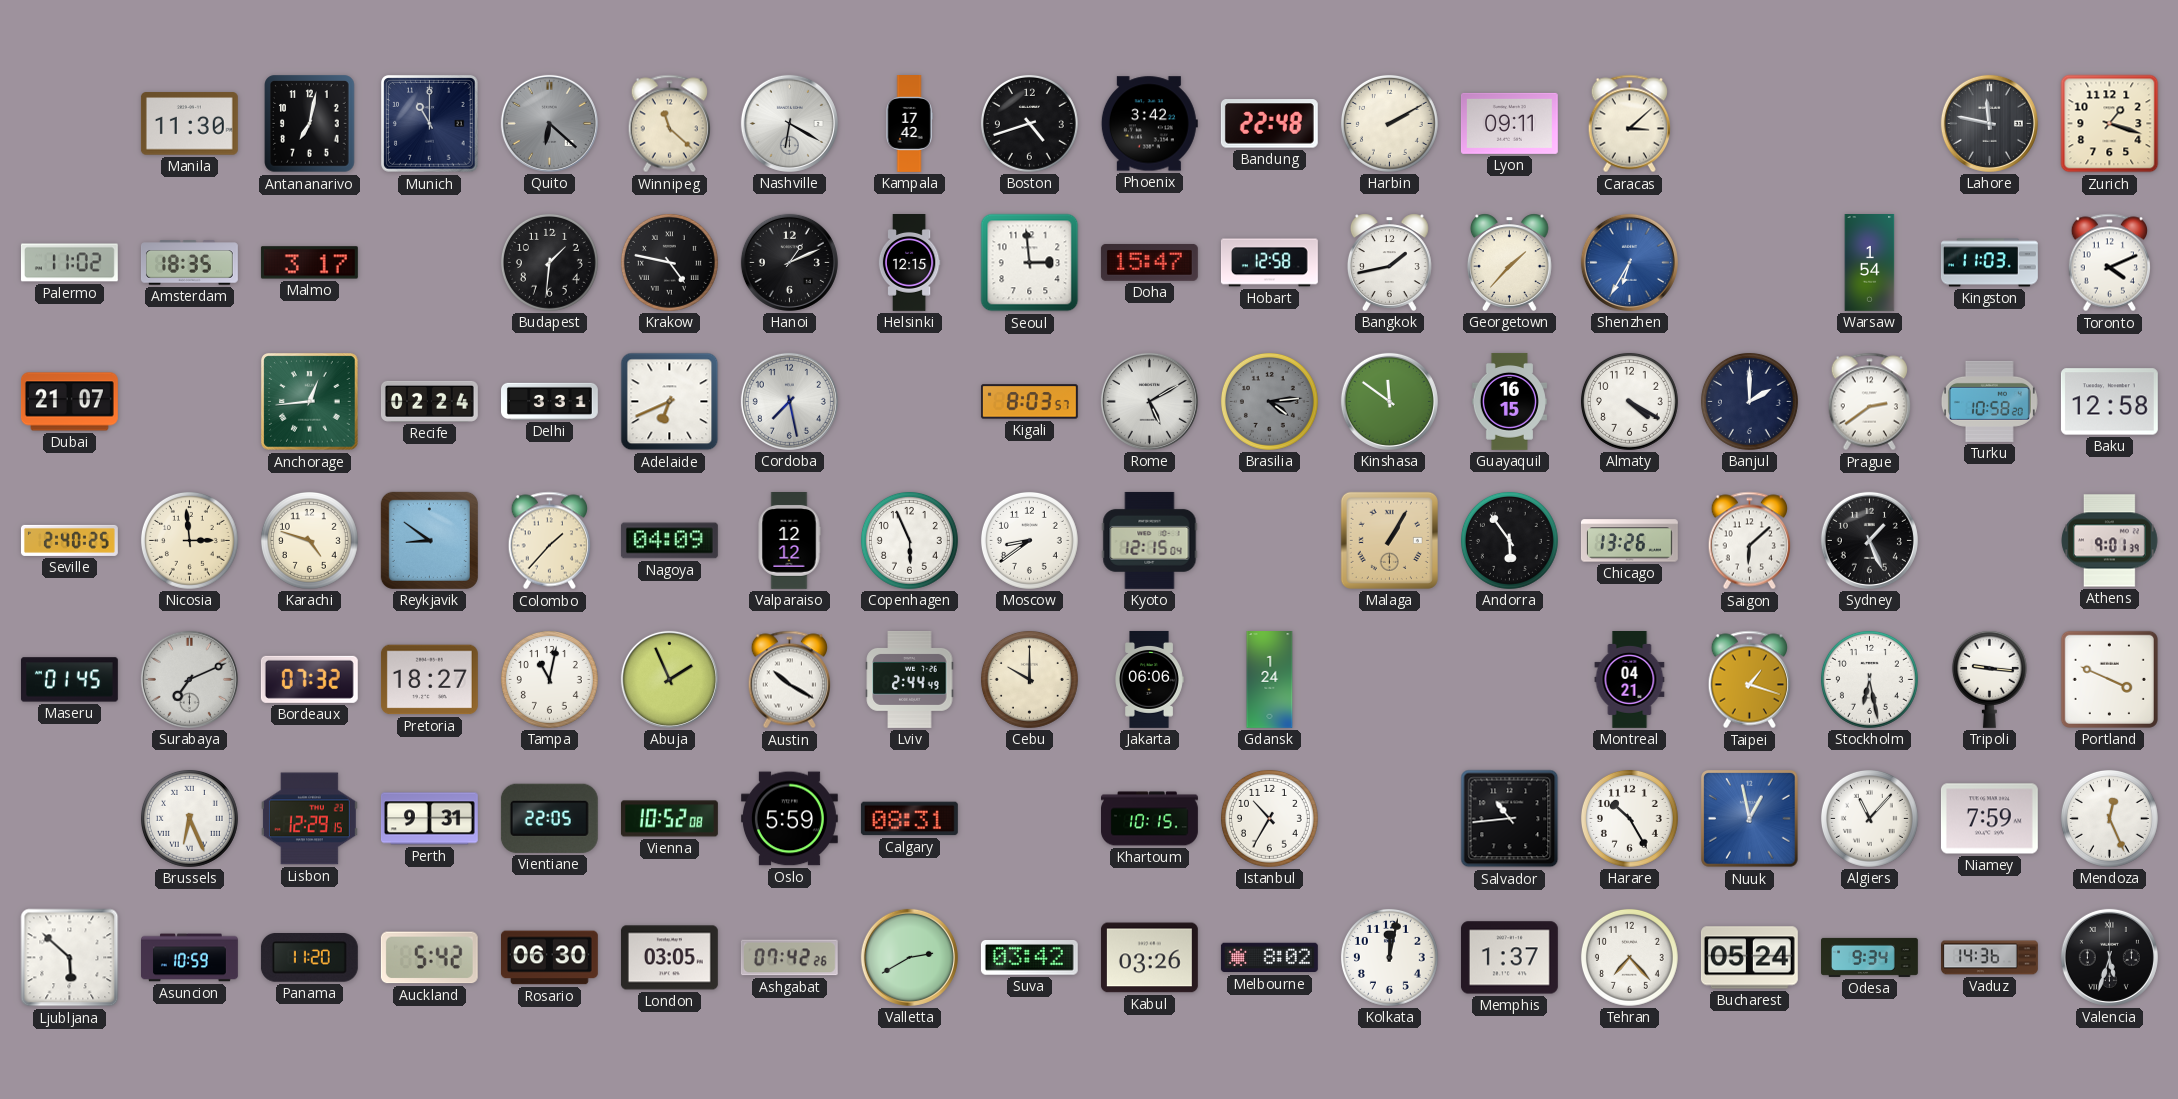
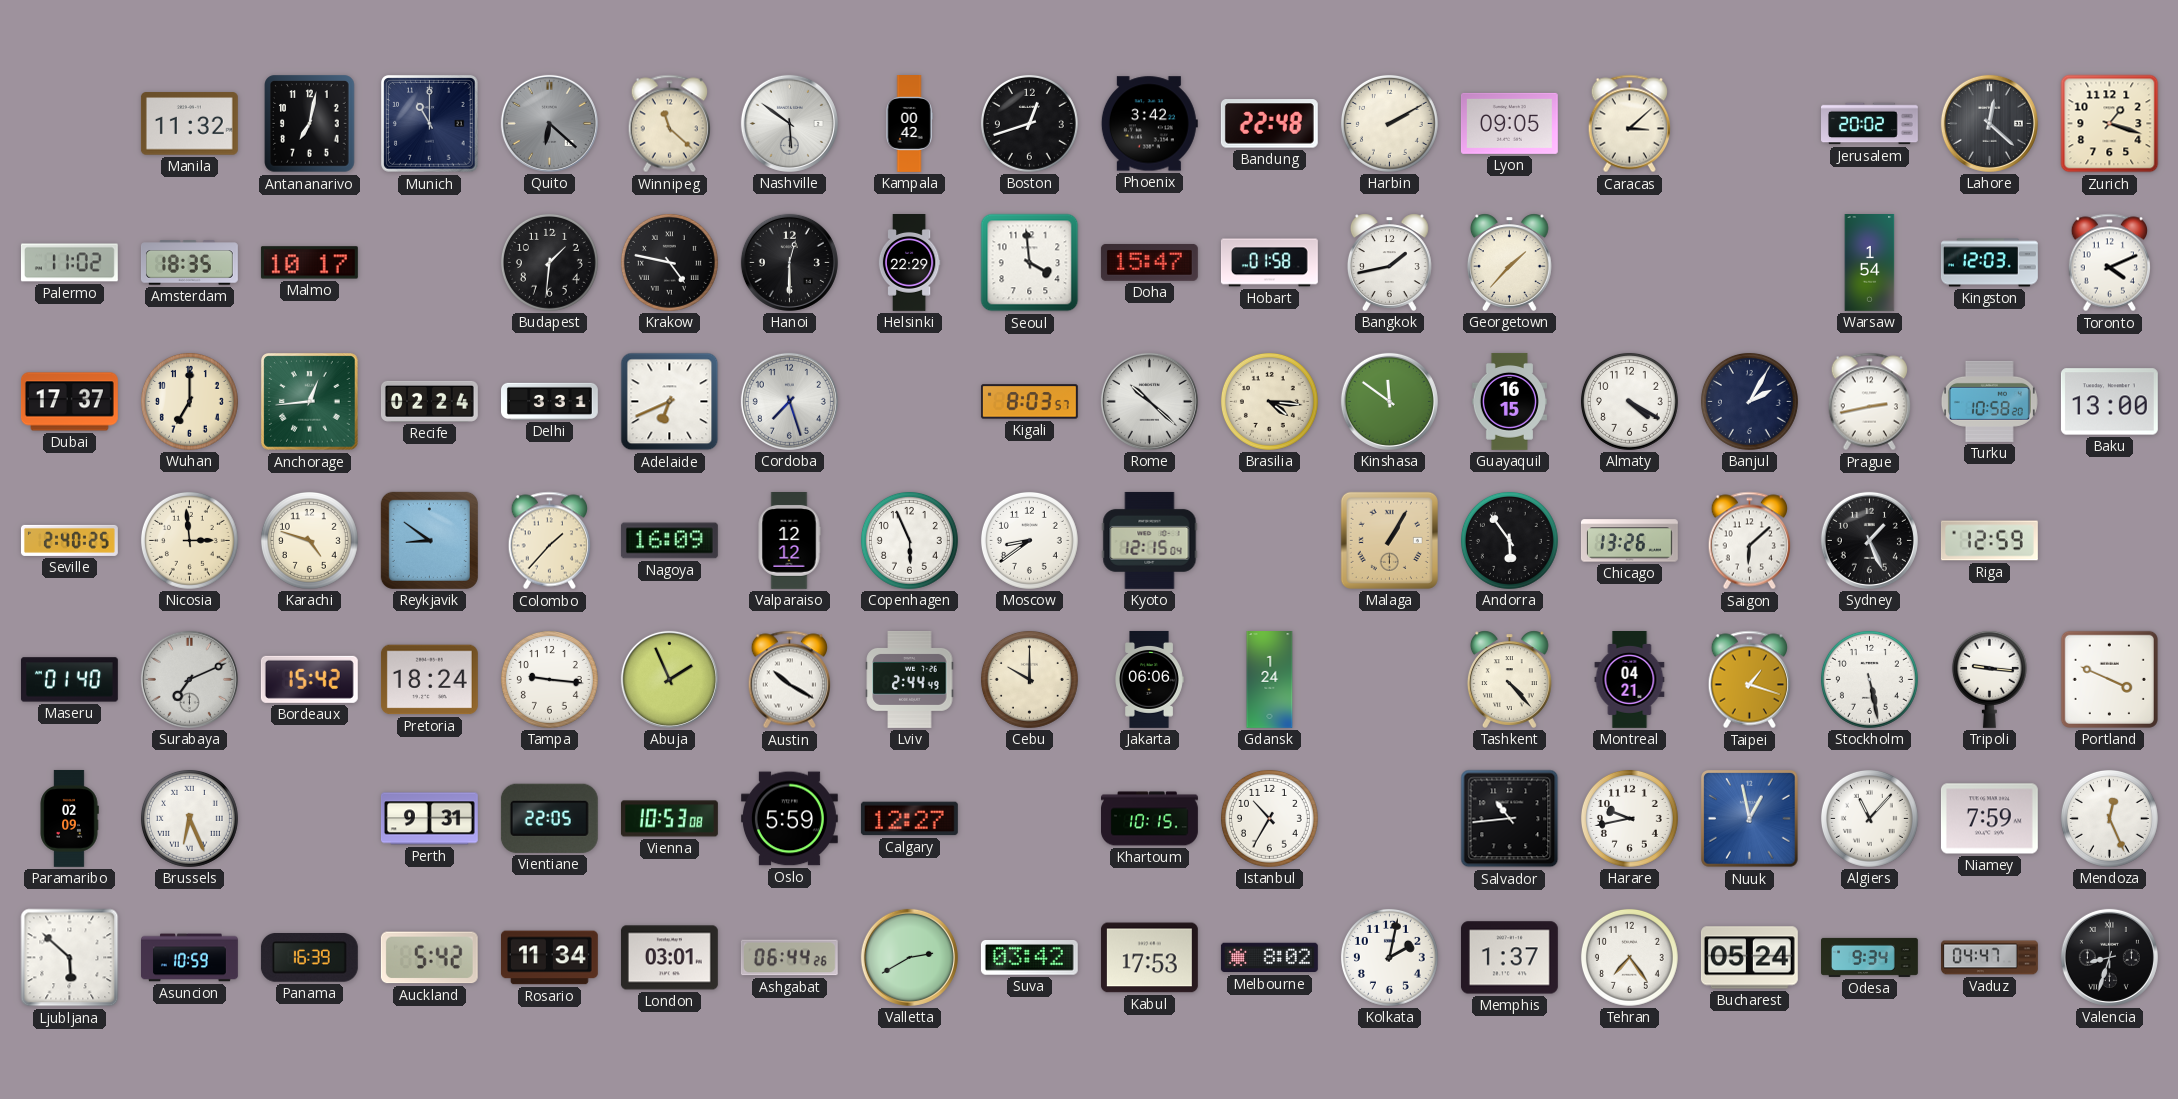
Manila: 11:30 -> 11:32
Nashville: 6:20 -> 5:51
Kampala: 17:42 -> 00:42
Boston: 4:42 -> 12:42
Lyon: 09:11 -> 09:05
Jerusalem: none -> 20:02
Lahore: 11:47 -> 12:22
Malmo: 3:17 -> 10:17
Hanoi: 1:11 -> 12:30
Helsinki: 12:15 -> 22:29
Seoul: 2:59 -> 3:59
Hobart: 12:58 -> 01:58
Shenzhen: 6:35 -> none
Kingston: 11:03 -> 12:03
Dubai: 21:07 -> 17:37
Wuhan: none -> 7:00
Cordoba: 7:28 -> 7:27
Rome: 5:10 -> 10:22
Brasilia: 4:14 -> 4:16
Brasilia dial: grey -> cream
Banjul: 2:00 -> 2:05
Prague: 2:39 -> 2:43
Baku: 12:58 -> 13:00
Nagoya: 04:09 -> 16:09
Riga: none -> 12:59
Athens: 9:01 -> none
Maseru: 01:45 -> 01:40
Bordeaux: 07:32 -> 15:42
Pretoria: 18:27 -> 18:24
Tampa: 11:02 -> 9:16
Tashkent: none -> 4:23
Stockholm: 6:28 -> 5:28
Paramaribo: none -> 02:09
Lisbon: 12:29 -> none
Vienna: 10:52 -> 10:53
Calgary: 08:31 -> 12:27
Harare: 10:25 -> 9:43
Panama: 11:20 -> 16:39
Rosario: 06:30 -> 11:34
London: 03:05 -> 03:01
Ashgabat: 07:42 -> 06:44
Kabul: 03:26 -> 17:53
Kolkata: 12:02 -> 2:02
Tehran: 7:23 -> 7:24
Vaduz: 14:36 -> 04:47
Valencia: 5:33 -> 8:33
